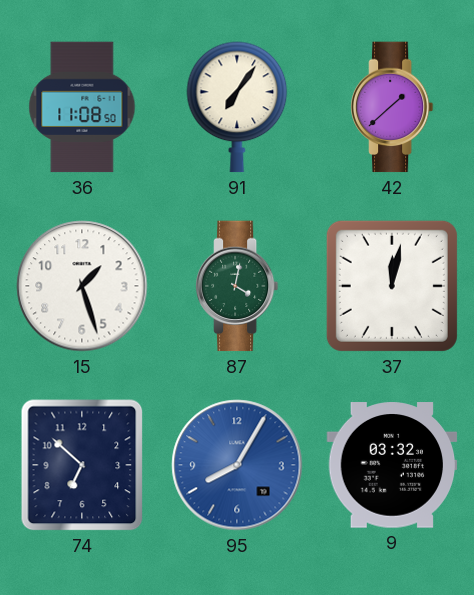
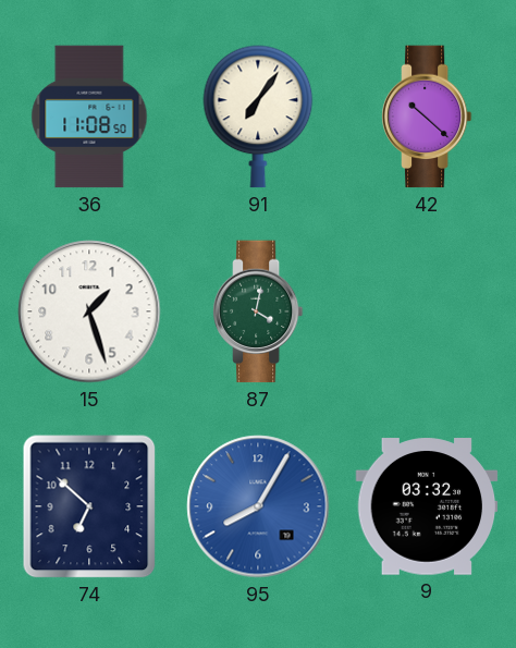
42: 1:38 -> 10:22
37: 12:02 -> none
